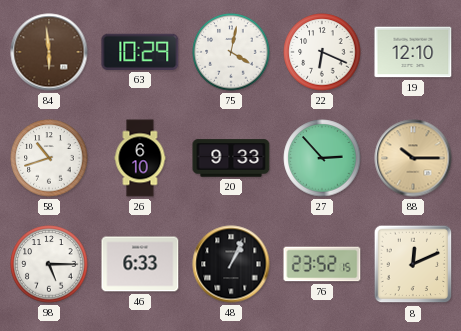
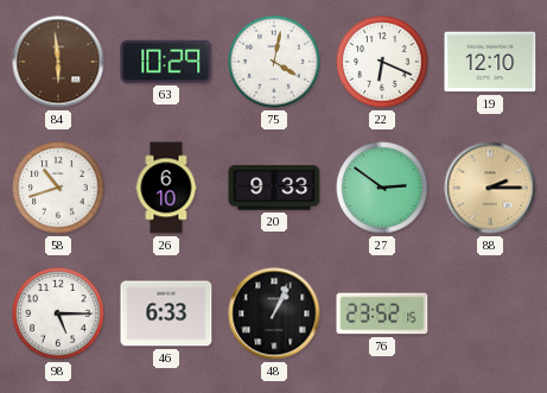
27: 2:53 -> 2:51
88: 10:15 -> 2:15
8: 12:11 -> none
